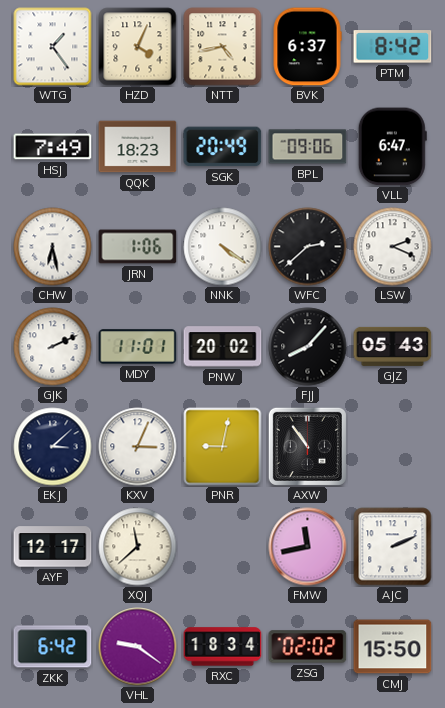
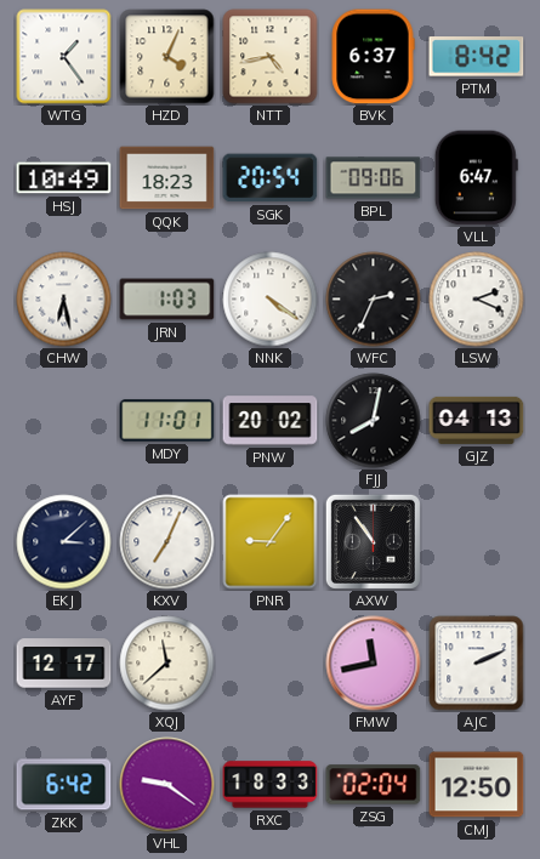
HSJ: 7:49 -> 10:49
SGK: 20:49 -> 20:54
JRN: 1:06 -> 1:03
WFC: 2:38 -> 2:34
GJK: 2:11 -> none
FJJ: 8:07 -> 8:02
GJZ: 05:43 -> 04:13
KXV: 3:04 -> 7:04
PNR: 9:02 -> 9:06
RXC: 18:34 -> 18:33
ZSG: 02:02 -> 02:04
CMJ: 15:50 -> 12:50
